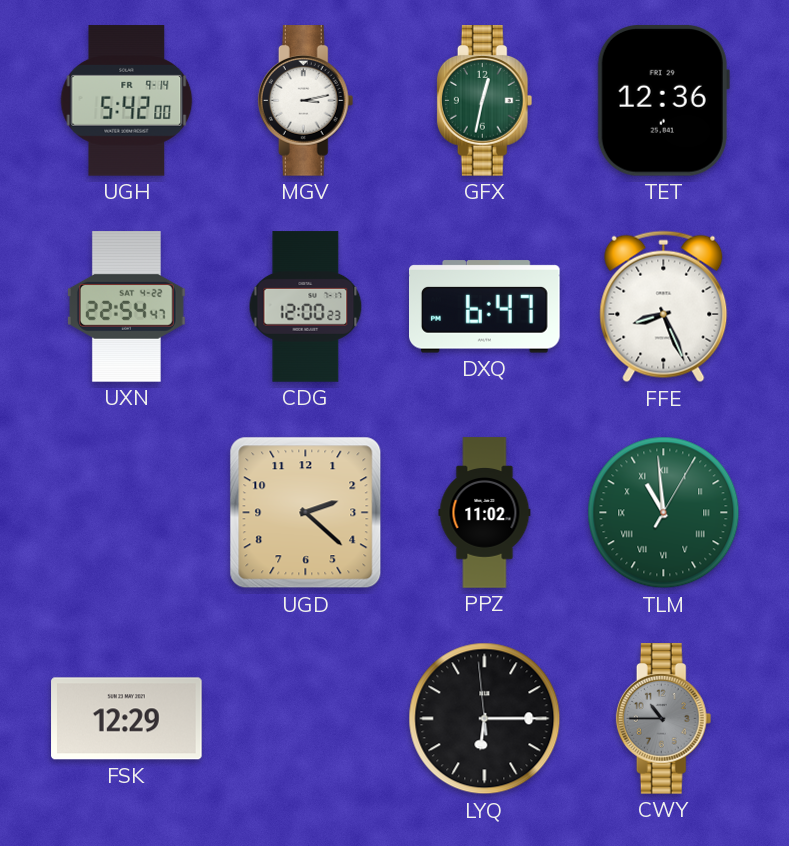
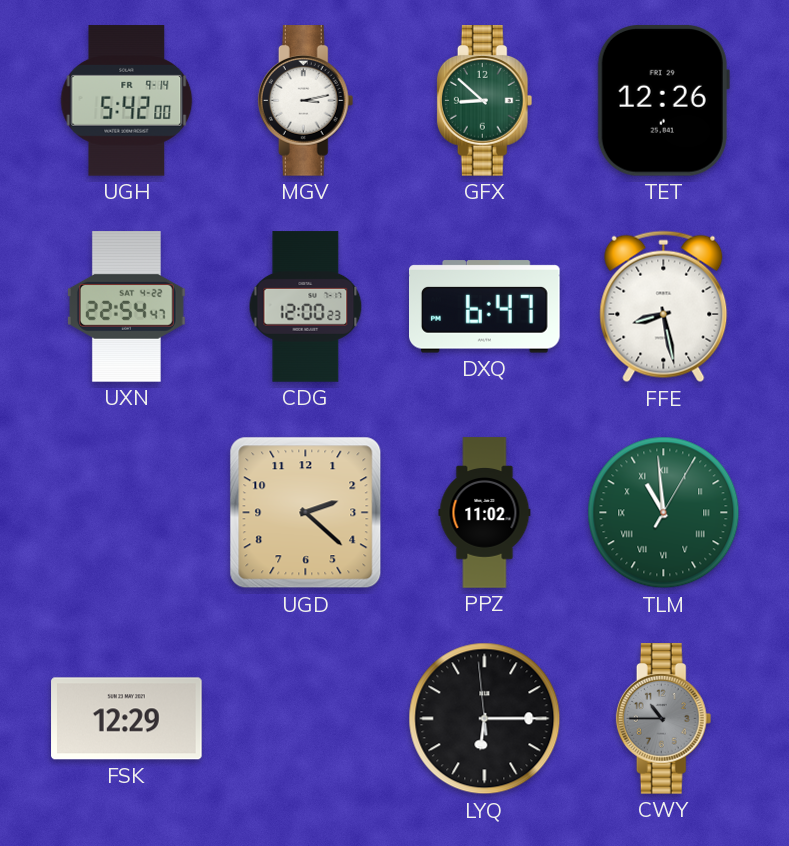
GFX: 12:32 -> 8:52
TET: 12:36 -> 12:26
FFE: 8:26 -> 8:28
